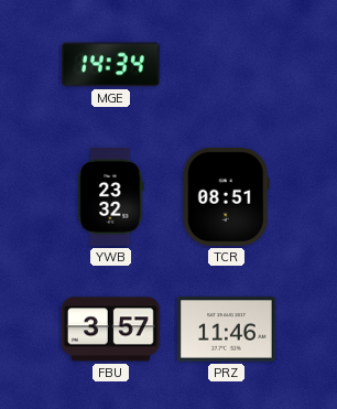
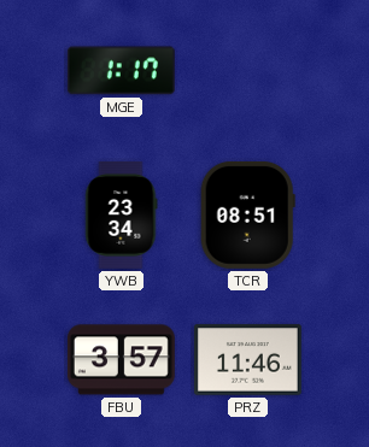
MGE: 14:34 -> 1:17
YWB: 23:32 -> 23:34
